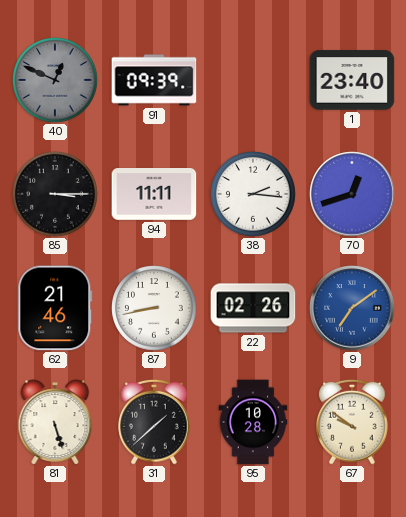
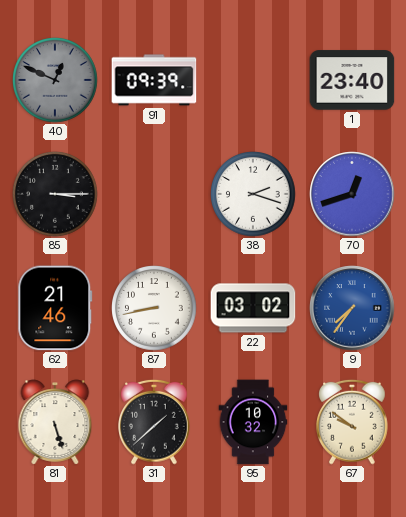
94: 11:11 -> none
38: 2:16 -> 2:18
22: 02:26 -> 03:02
9: 7:09 -> 7:36
95: 10:28 -> 10:32
